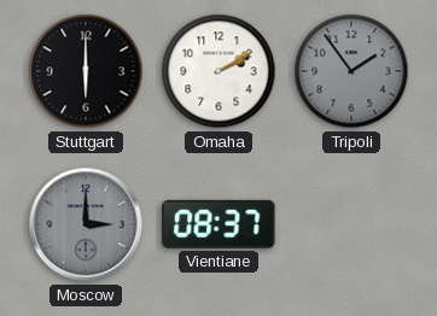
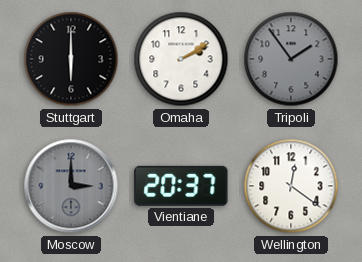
Vientiane: 08:37 -> 20:37
Wellington: none -> 12:21
